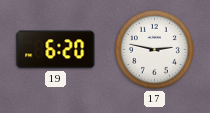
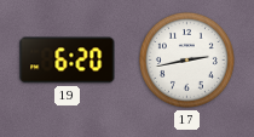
17: 2:47 -> 2:43
